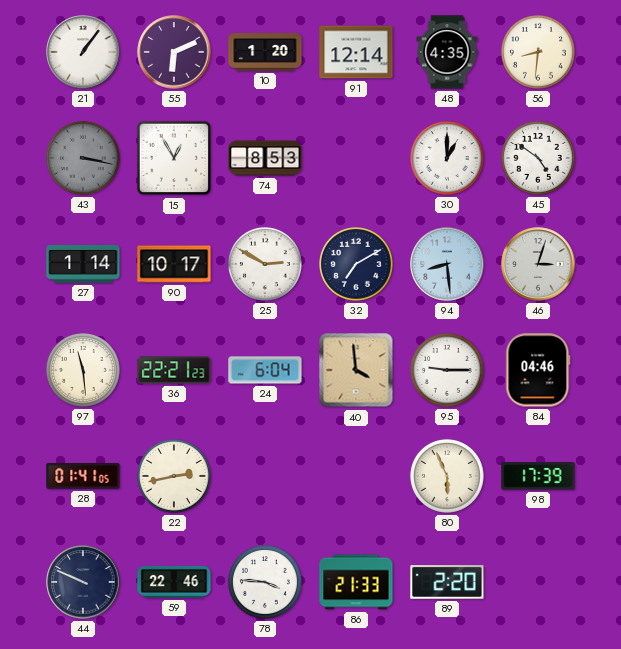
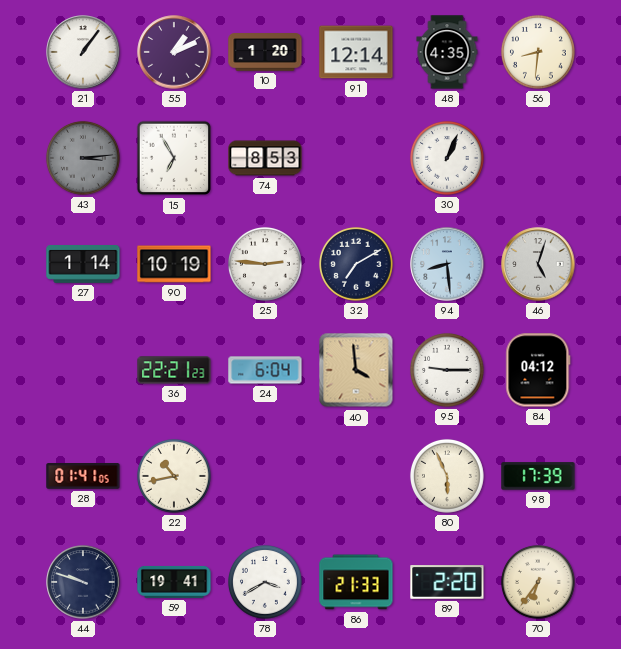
55: 6:11 -> 1:11
43: 3:17 -> 3:14
15: 12:55 -> 6:55
30: 1:00 -> 1:04
45: 4:51 -> none
90: 10:17 -> 10:19
25: 2:50 -> 2:46
46: 3:03 -> 5:03
97: 11:29 -> none
84: 04:46 -> 04:12
22: 2:43 -> 10:43
44: 9:49 -> 9:48
59: 22:46 -> 19:41
78: 3:46 -> 3:40
70: none -> 6:36
